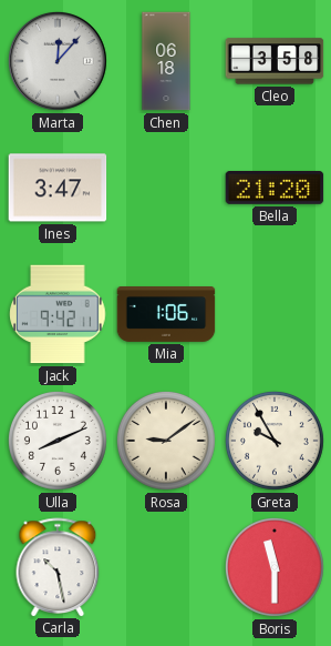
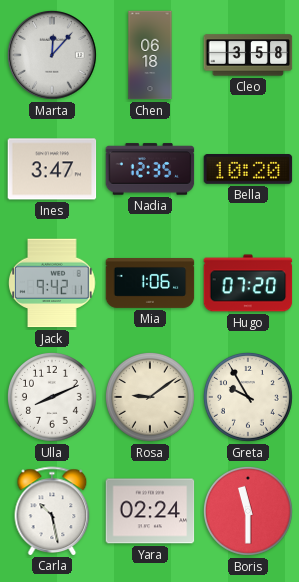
Nadia: none -> 12:35
Bella: 21:20 -> 10:20
Hugo: none -> 07:20
Yara: none -> 02:24
